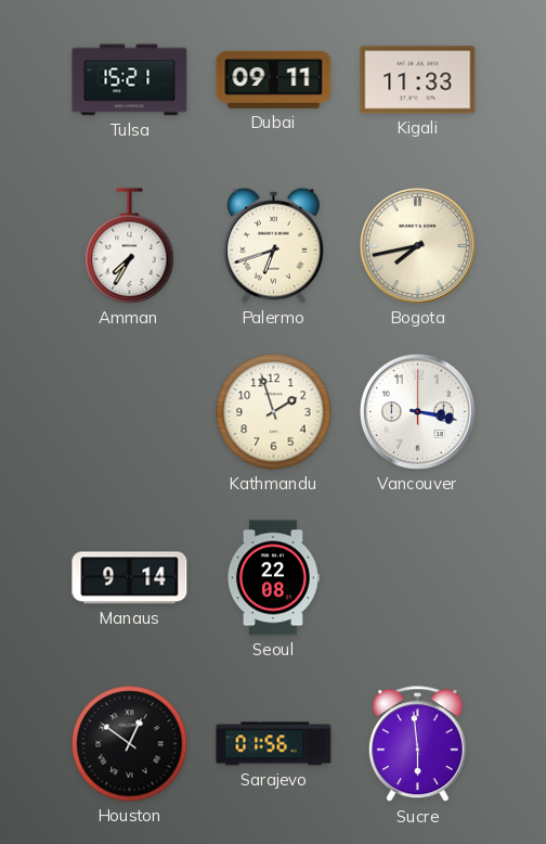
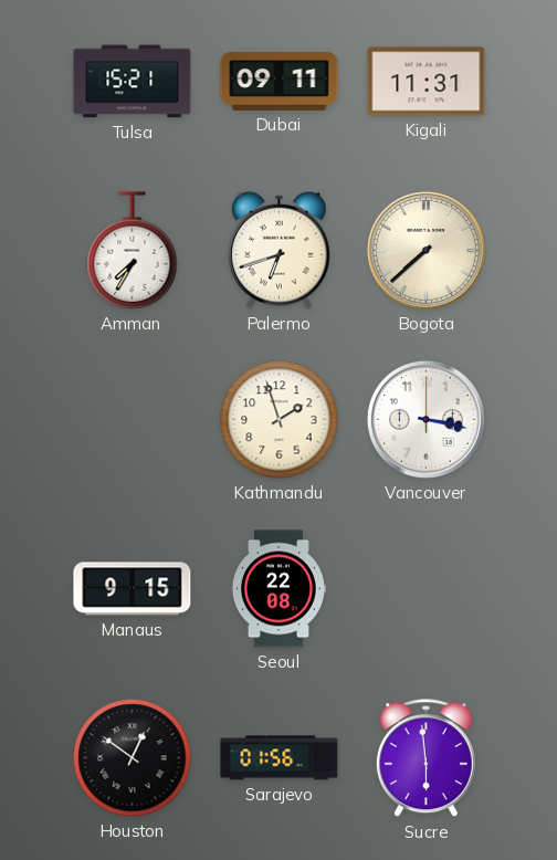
Kigali: 11:33 -> 11:31
Bogota: 7:43 -> 7:38
Manaus: 9:14 -> 9:15
